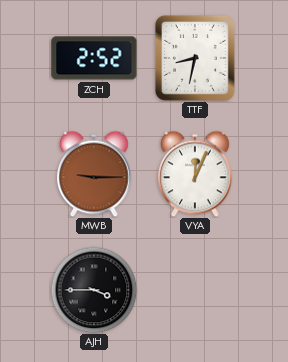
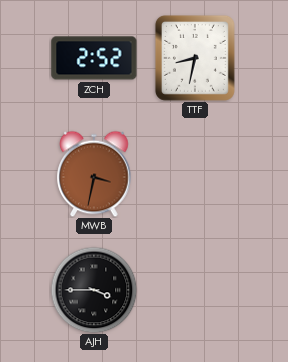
MWB: 9:15 -> 3:32
VYA: 12:04 -> none
